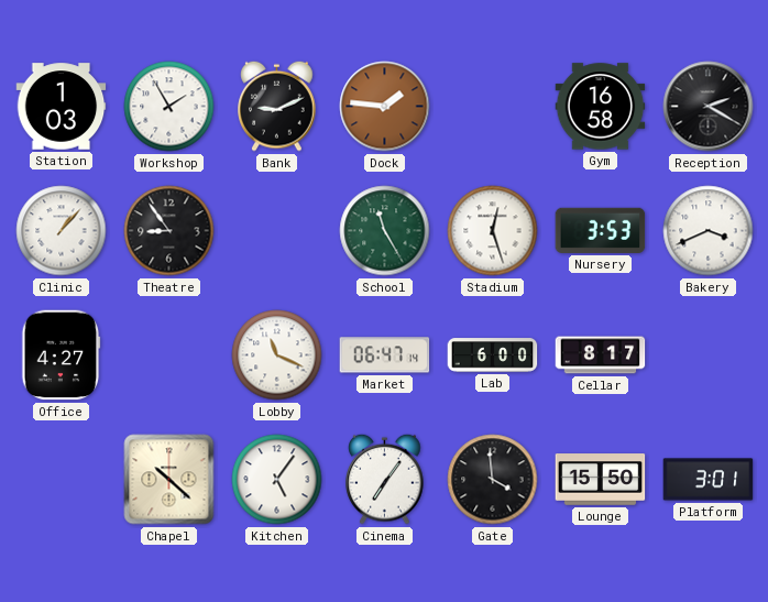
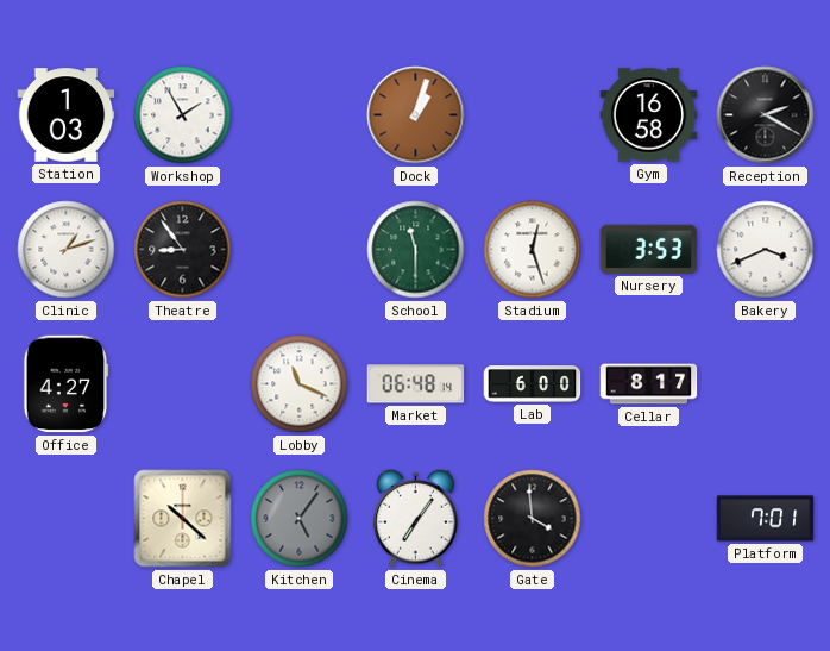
Bank: 9:11 -> none
Dock: 1:46 -> 1:03
Clinic: 1:07 -> 1:12
School: 11:25 -> 11:30
Market: 06:47 -> 06:48
Kitchen dial: white -> grey
Lounge: 15:50 -> none
Platform: 3:01 -> 7:01
